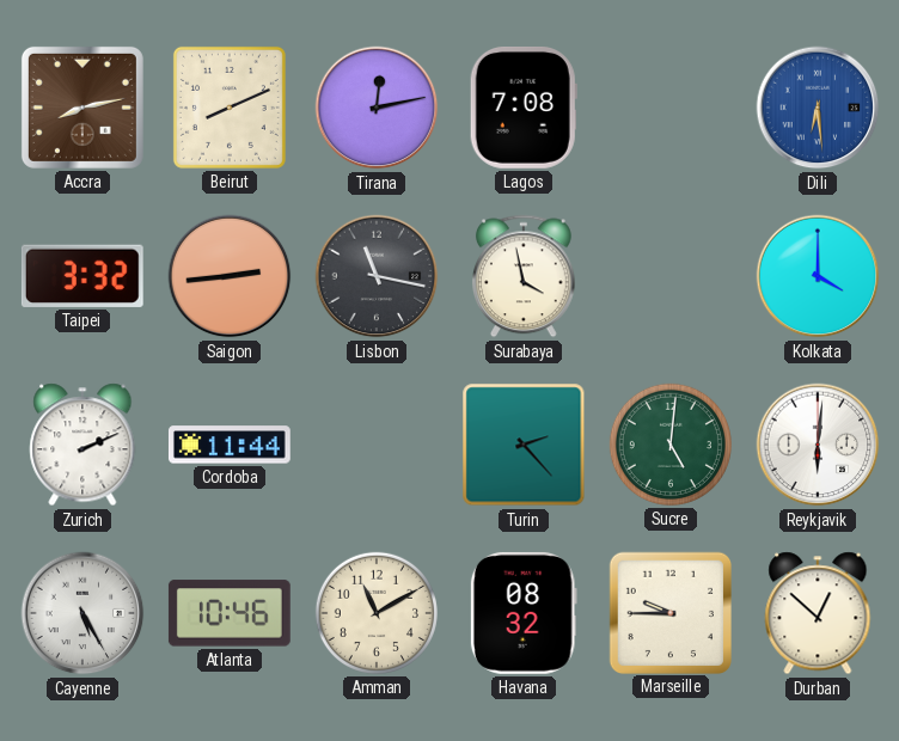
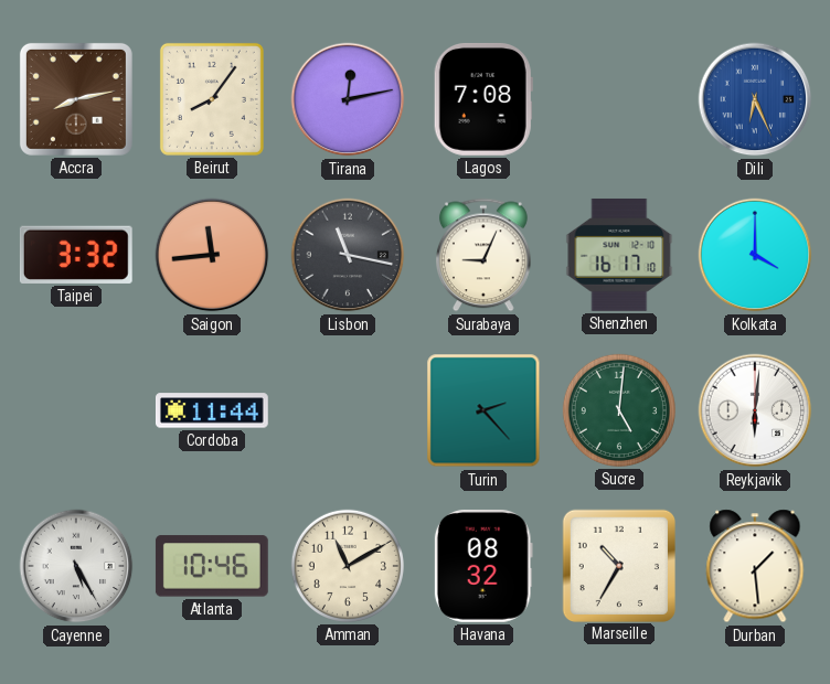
Beirut: 8:11 -> 8:06
Dili: 6:29 -> 6:26
Saigon: 2:44 -> 11:44
Surabaya: 3:58 -> 9:04
Shenzhen: none -> 16:17
Zurich: 2:11 -> none
Marseille: 9:45 -> 10:35
Durban: 12:52 -> 1:29
